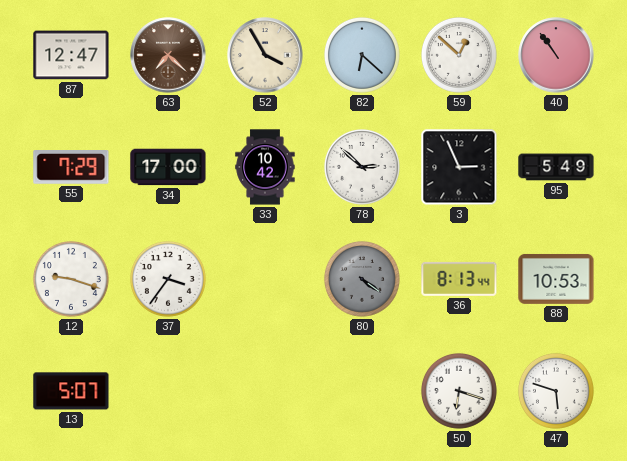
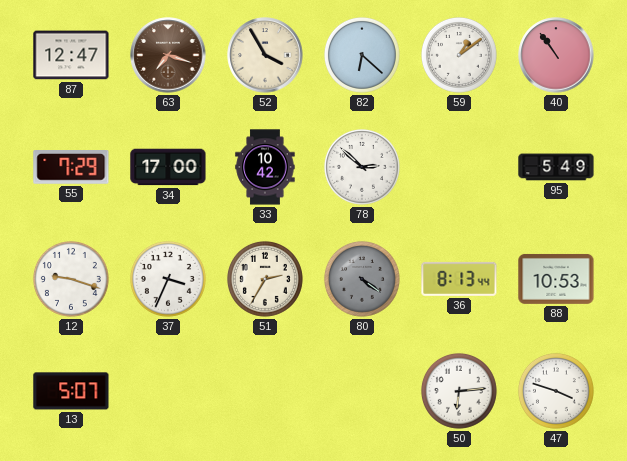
63: 7:22 -> 7:18
59: 12:52 -> 1:09
3: 2:56 -> none
37: 3:36 -> 3:34
51: none -> 2:35
50: 6:18 -> 6:14
47: 5:48 -> 3:48
